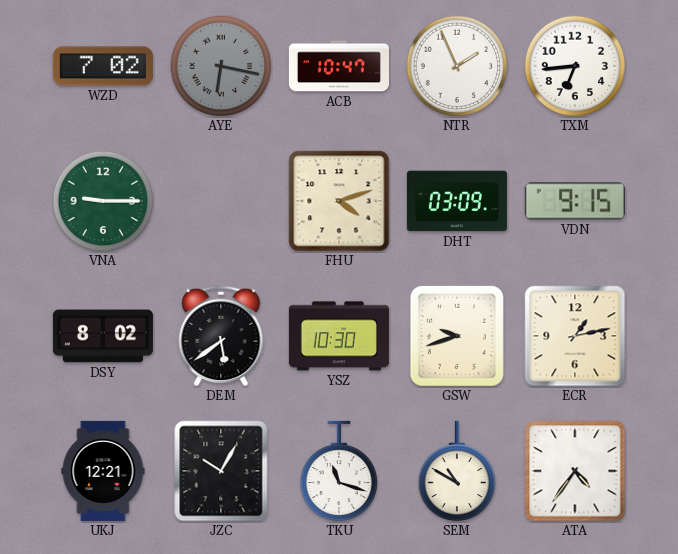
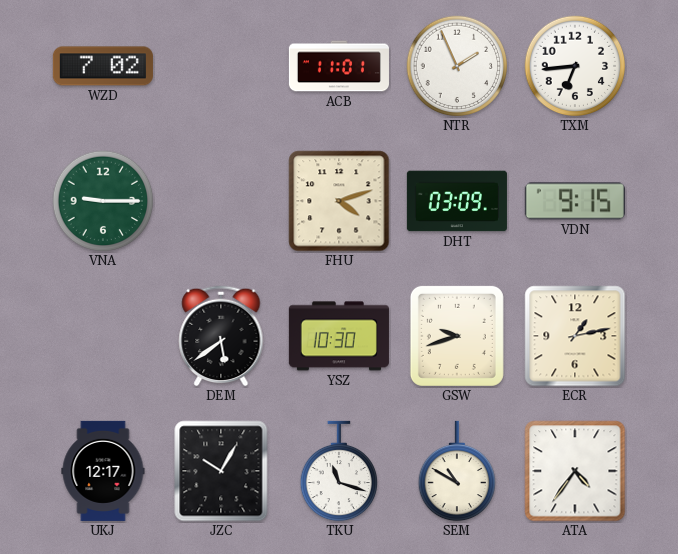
AYE: 6:17 -> none
ACB: 10:47 -> 11:01
DSY: 8:02 -> none
UKJ: 12:21 -> 12:17
